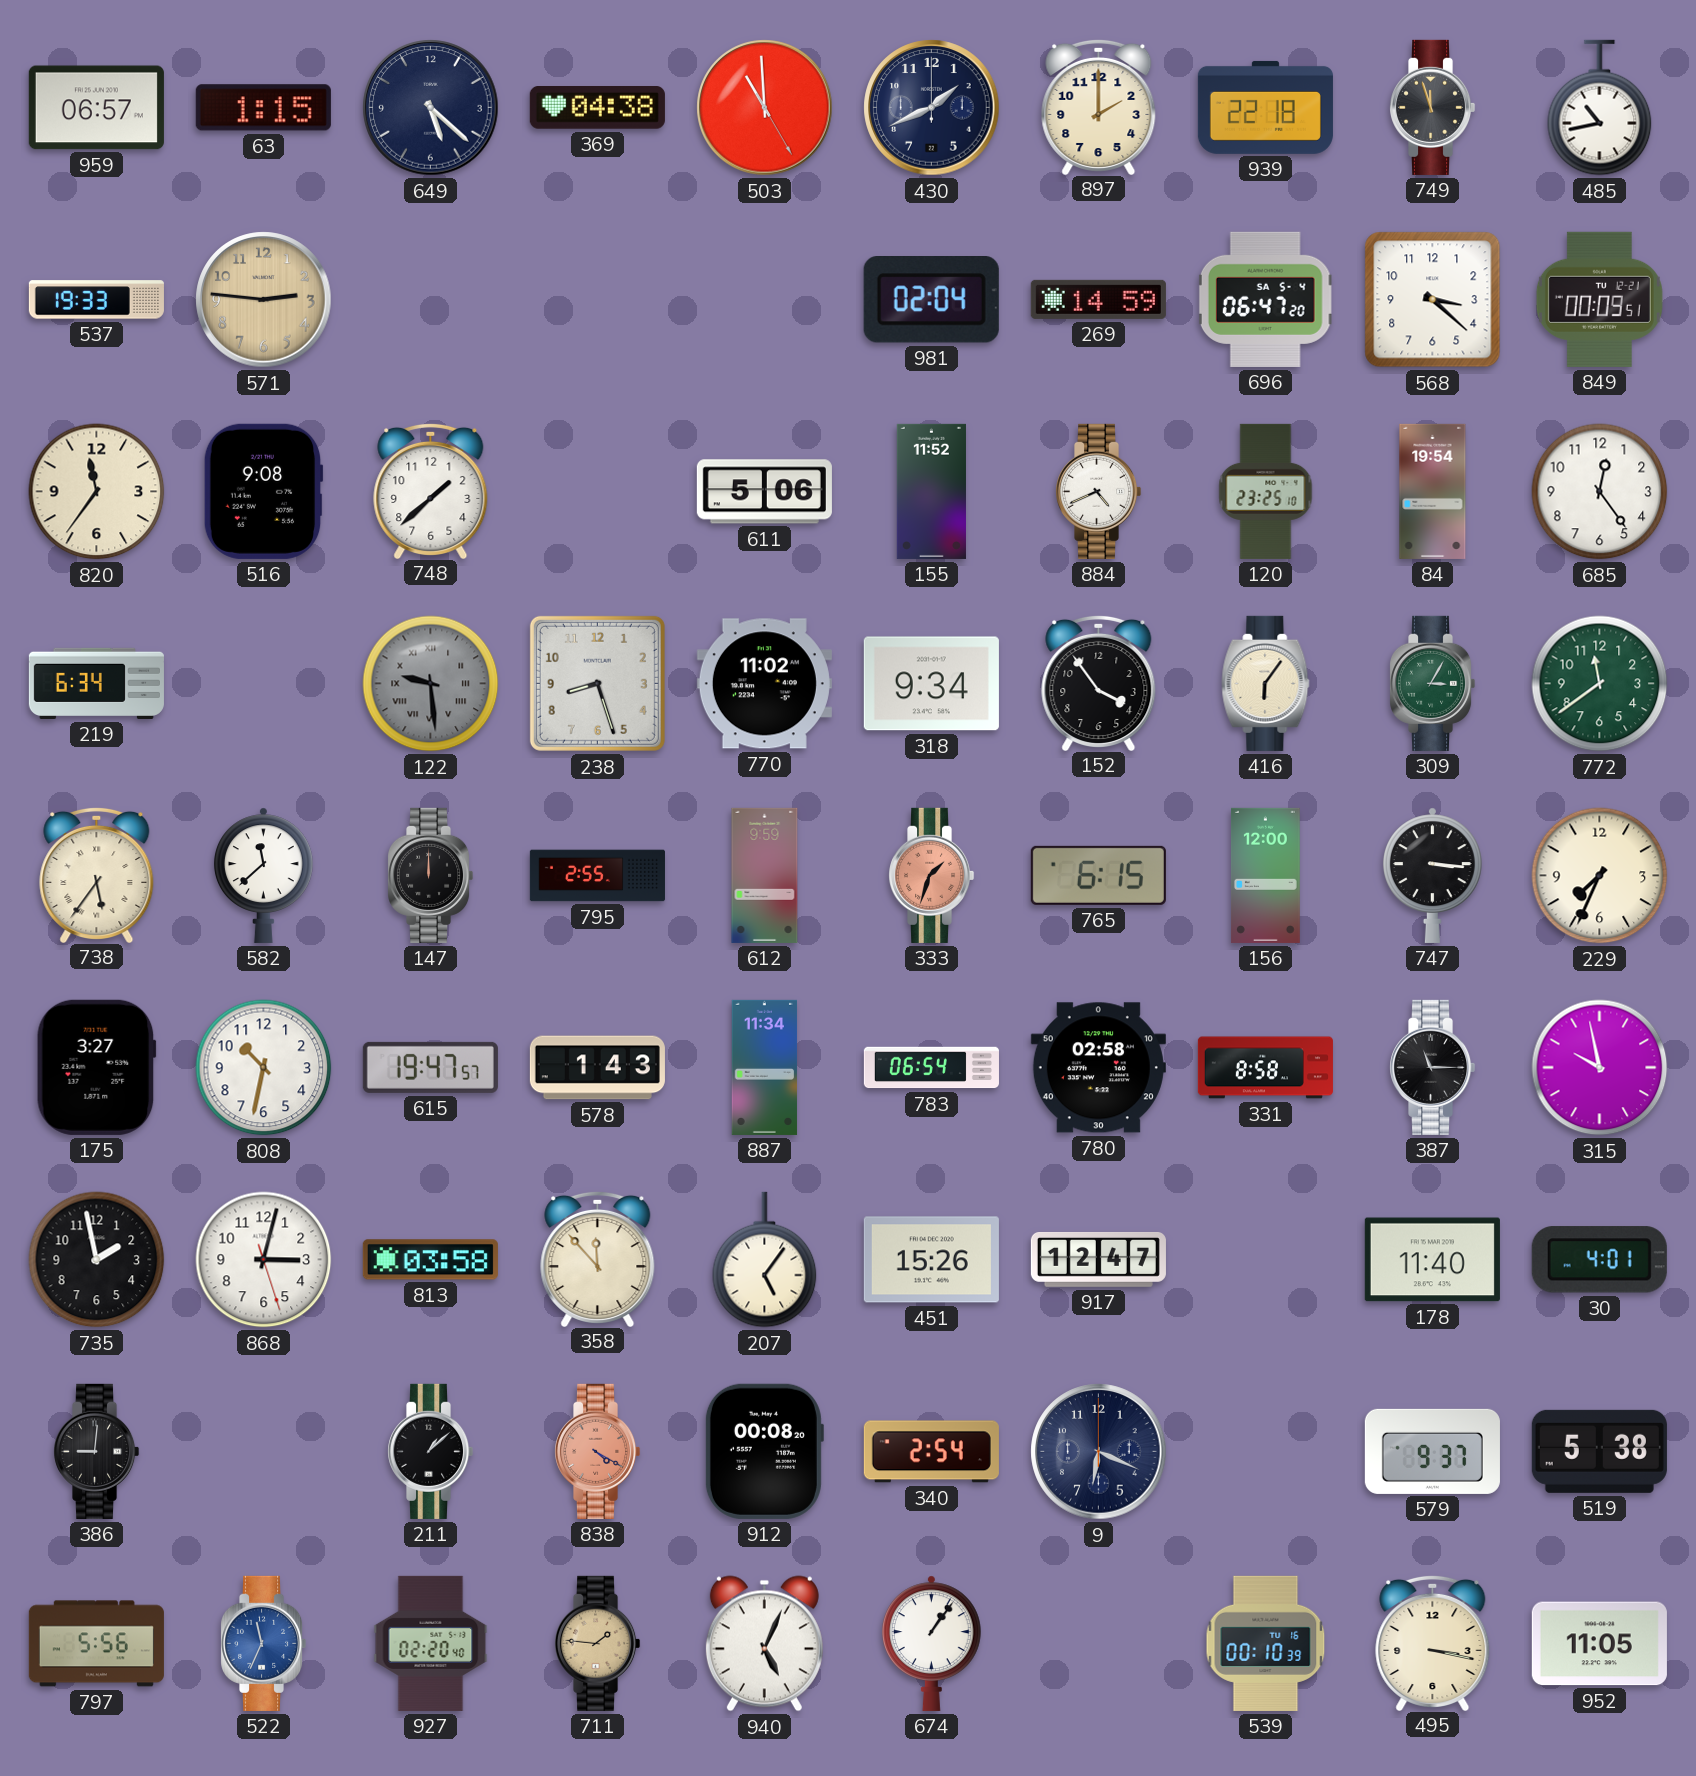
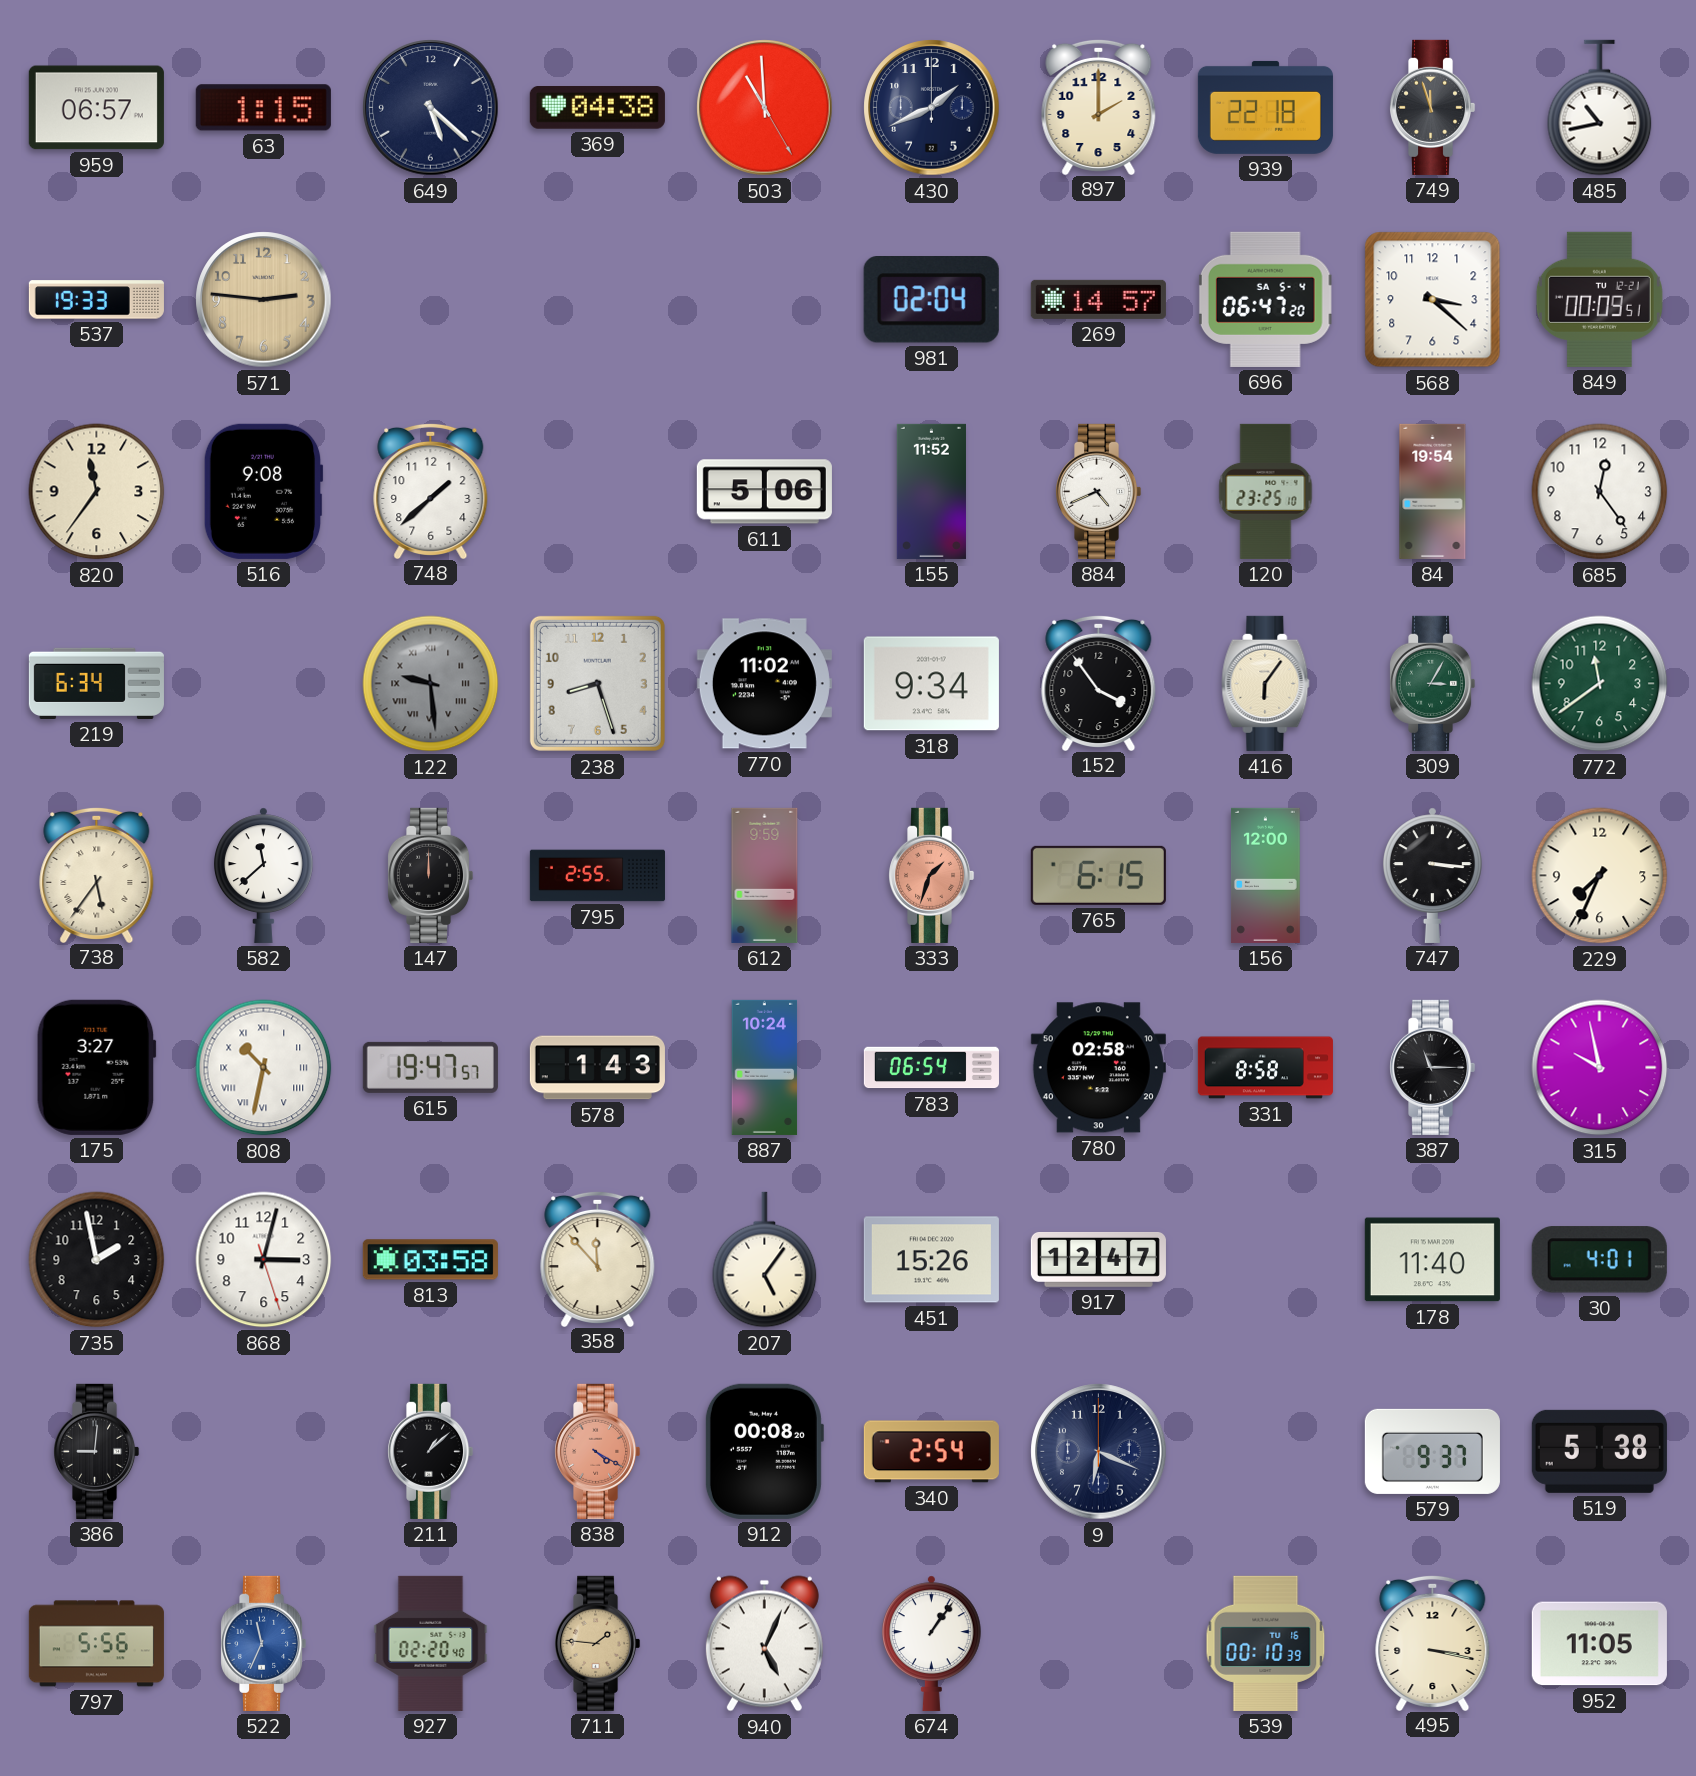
269: 14:59 -> 14:57
808 numerals: Arabic -> Roman
887: 11:34 -> 10:24
